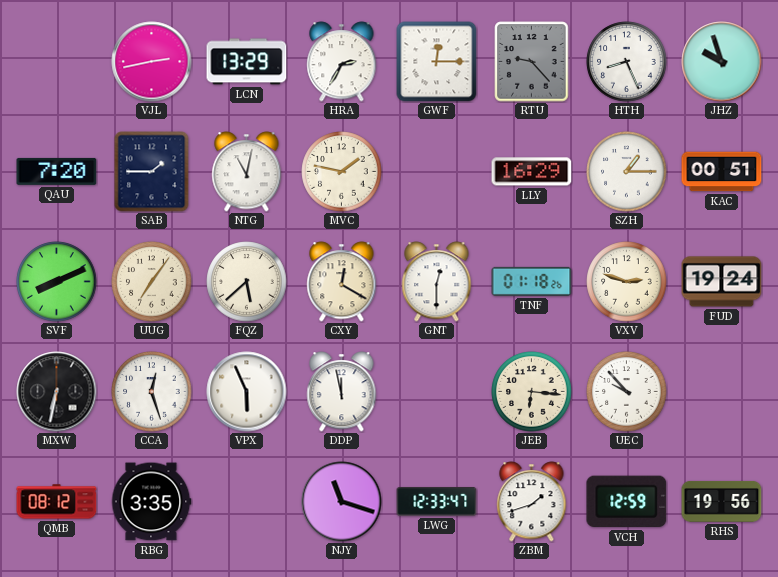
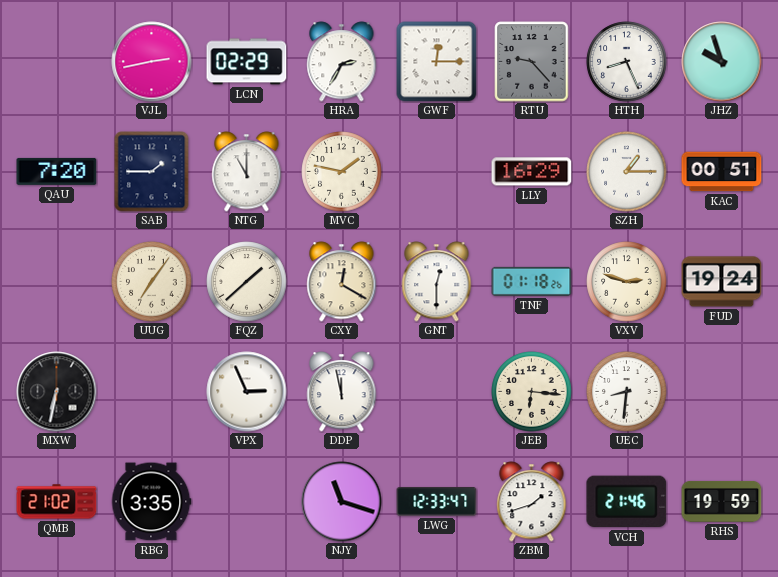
LCN: 13:29 -> 02:29
NTG: 11:02 -> 11:00
SVF: 8:11 -> none
FQZ: 5:38 -> 1:38
CCA: 12:27 -> none
VPX: 5:56 -> 2:56
UEC: 9:53 -> 8:31
QMB: 08:12 -> 21:02
VCH: 12:59 -> 21:46
RHS: 19:56 -> 19:59
